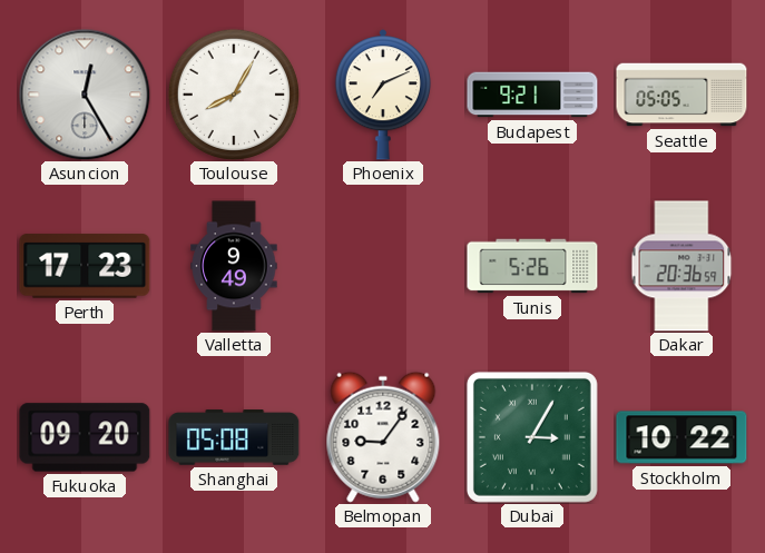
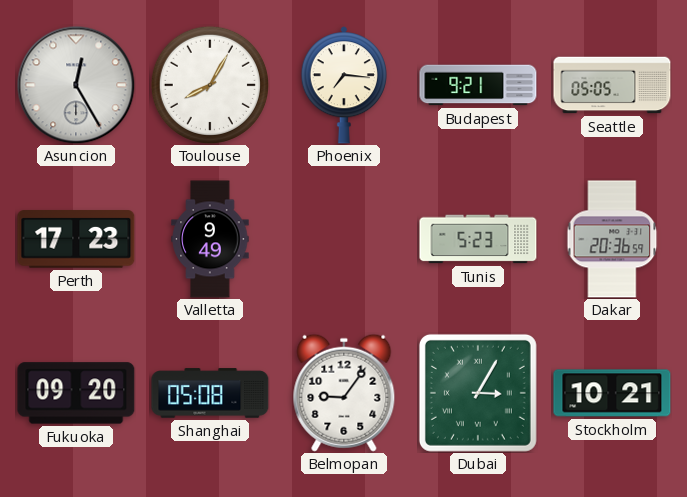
Phoenix: 7:11 -> 7:16
Tunis: 5:26 -> 5:23
Stockholm: 10:22 -> 10:21
